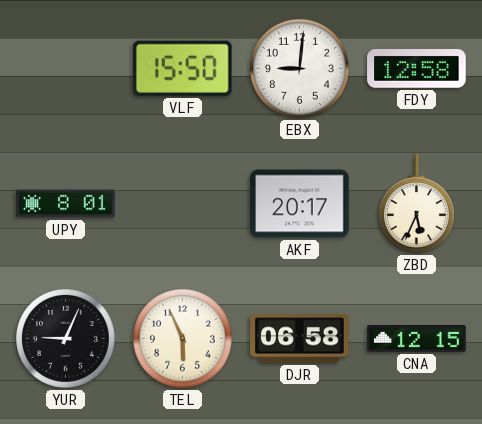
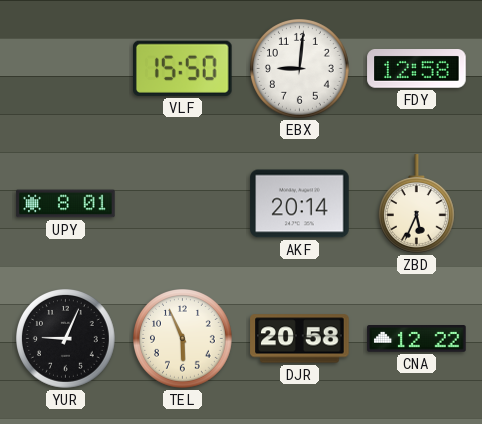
AKF: 20:17 -> 20:14
DJR: 06:58 -> 20:58
CNA: 12:15 -> 12:22
